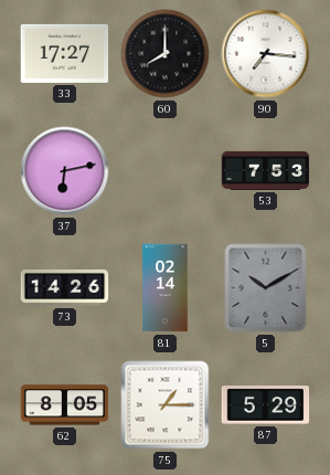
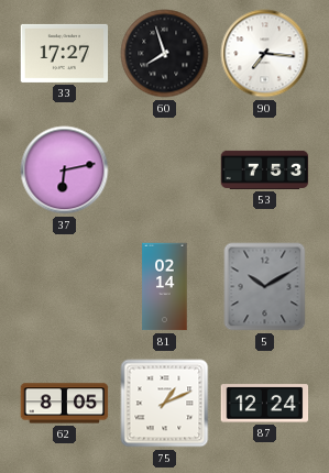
60: 8:00 -> 7:57
73: 14:26 -> none
75: 1:15 -> 1:11
87: 5:29 -> 12:24
